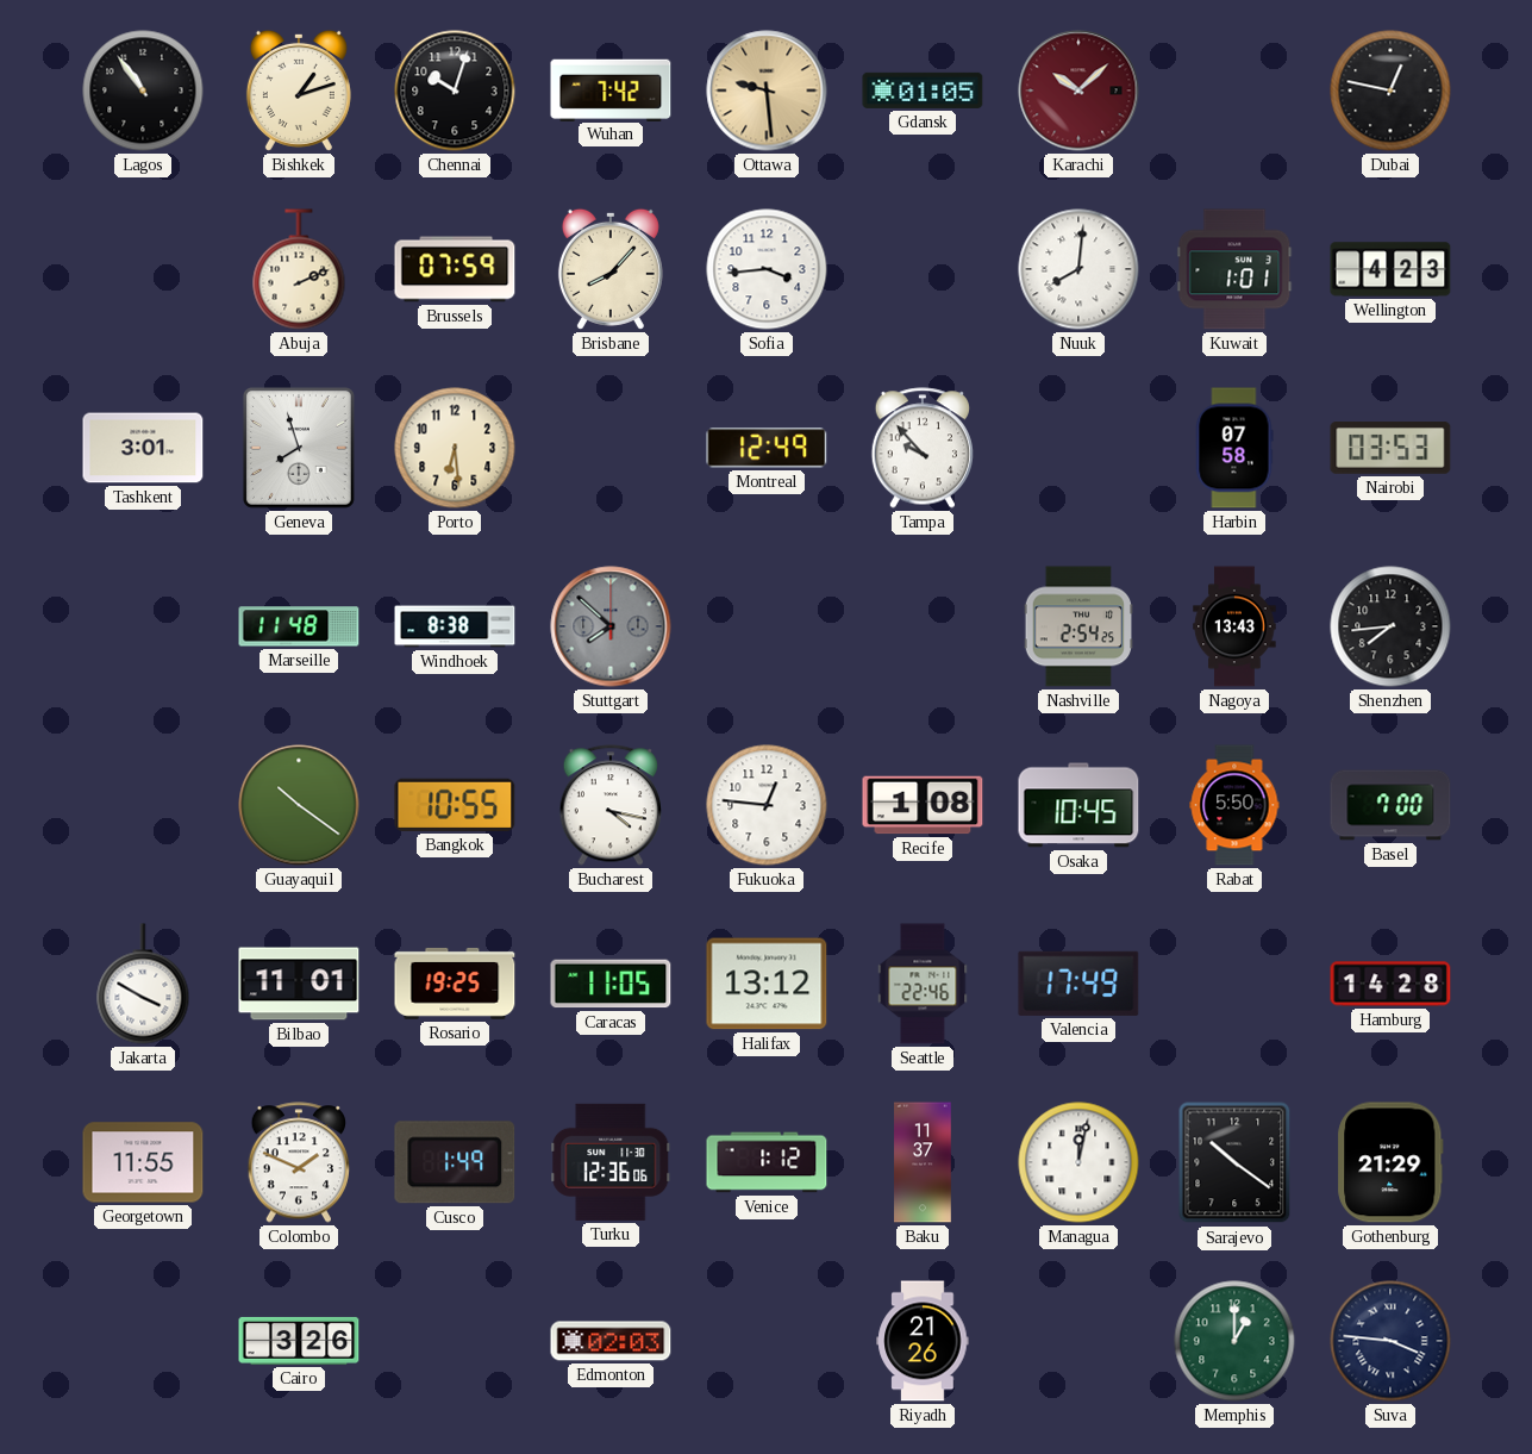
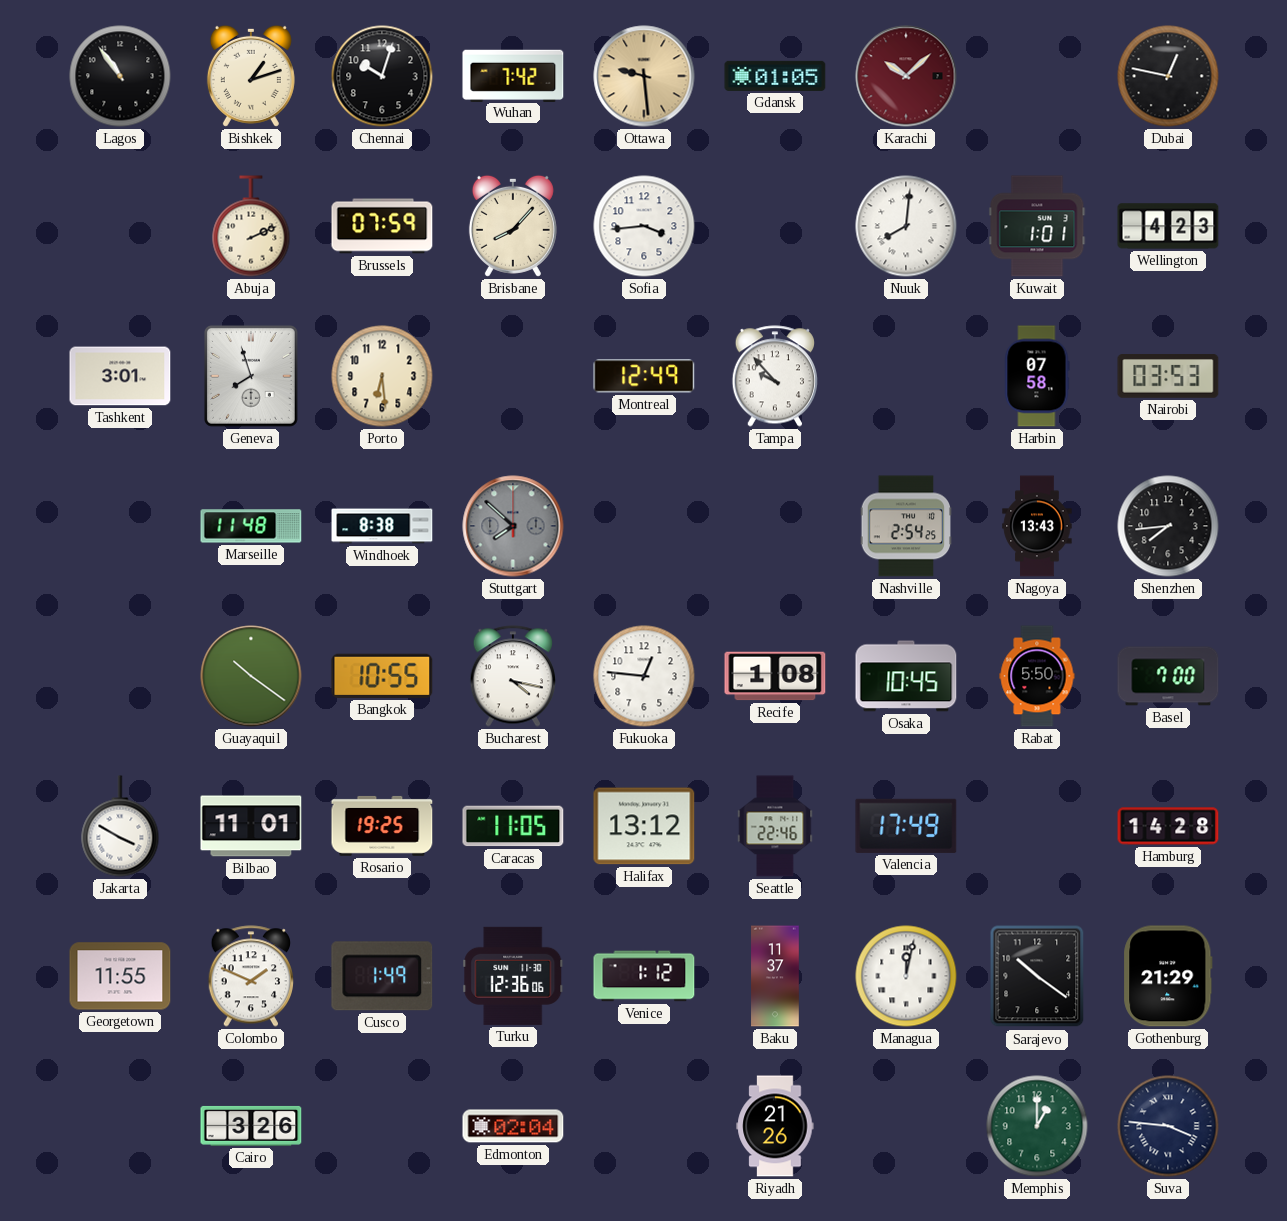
Edmonton: 02:03 -> 02:04
